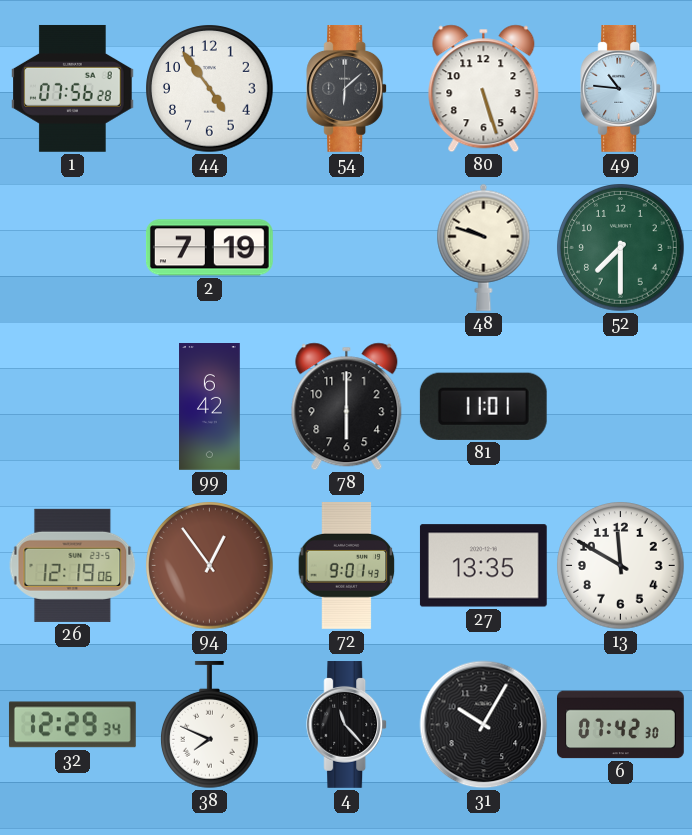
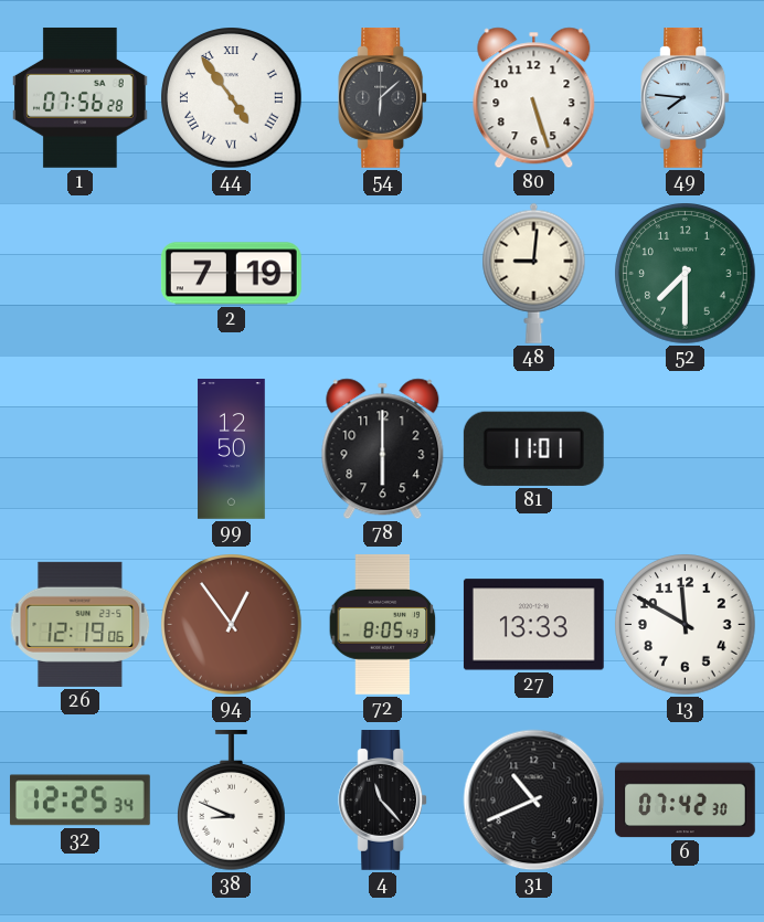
44 numerals: Arabic -> Roman
49: 10:46 -> 7:46
48: 9:48 -> 9:01
99: 6:42 -> 12:50
72: 9:01 -> 8:05
27: 13:35 -> 13:33
32: 12:29 -> 12:25
38: 7:49 -> 8:49
31: 10:05 -> 10:41
